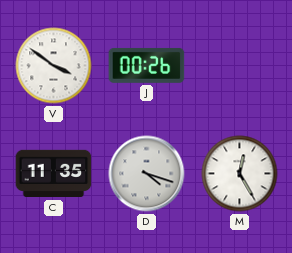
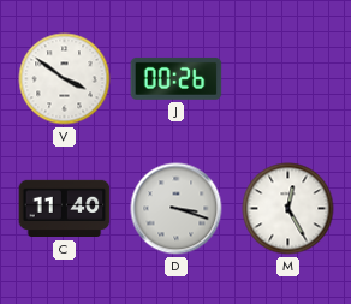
C: 11:35 -> 11:40
D: 4:18 -> 3:18
